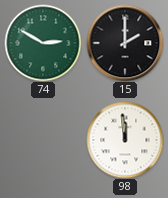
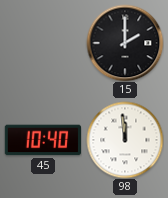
74: 2:50 -> none
45: none -> 10:40
